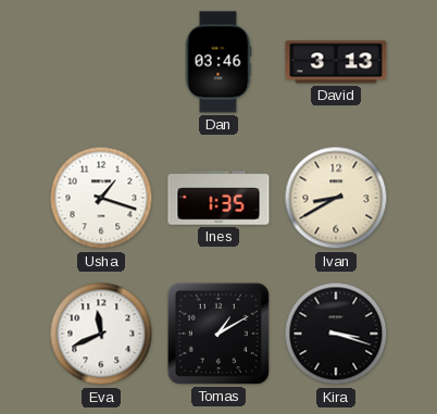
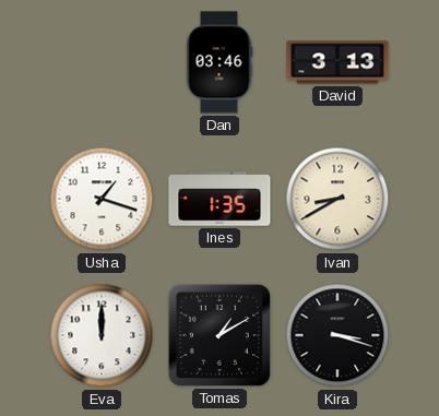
Eva: 11:41 -> 12:00
